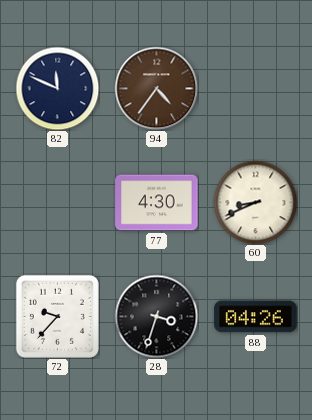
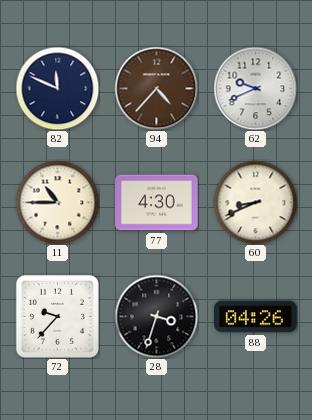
94: 4:36 -> 4:37
62: none -> 9:41
11: none -> 10:45
